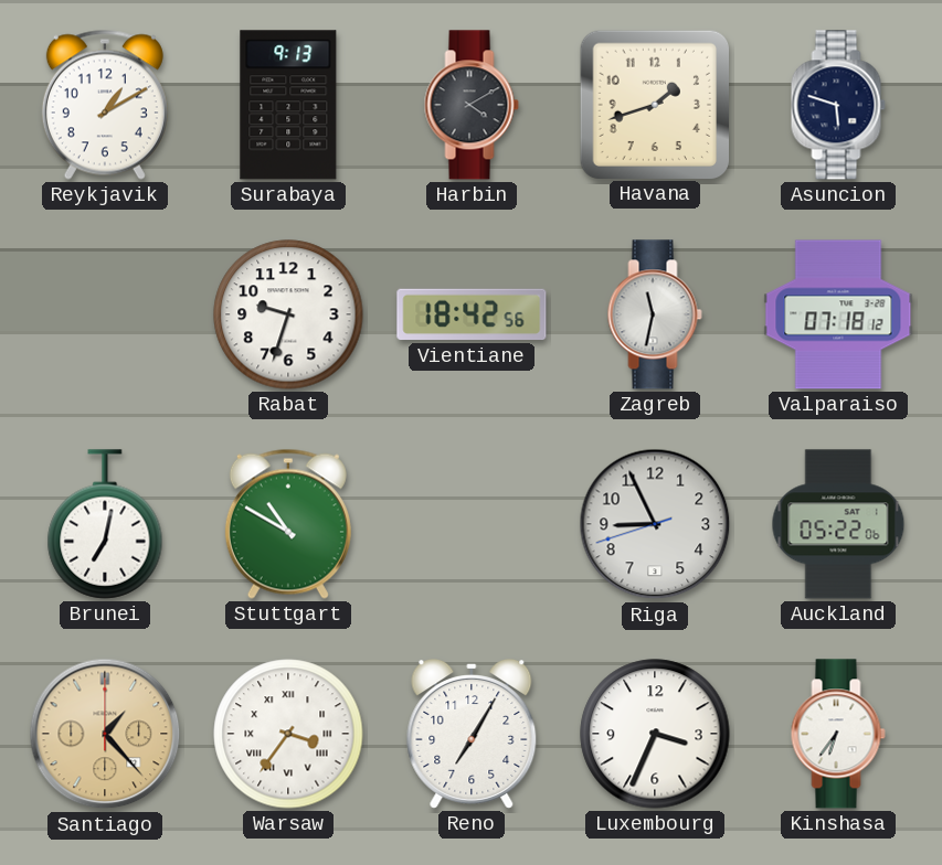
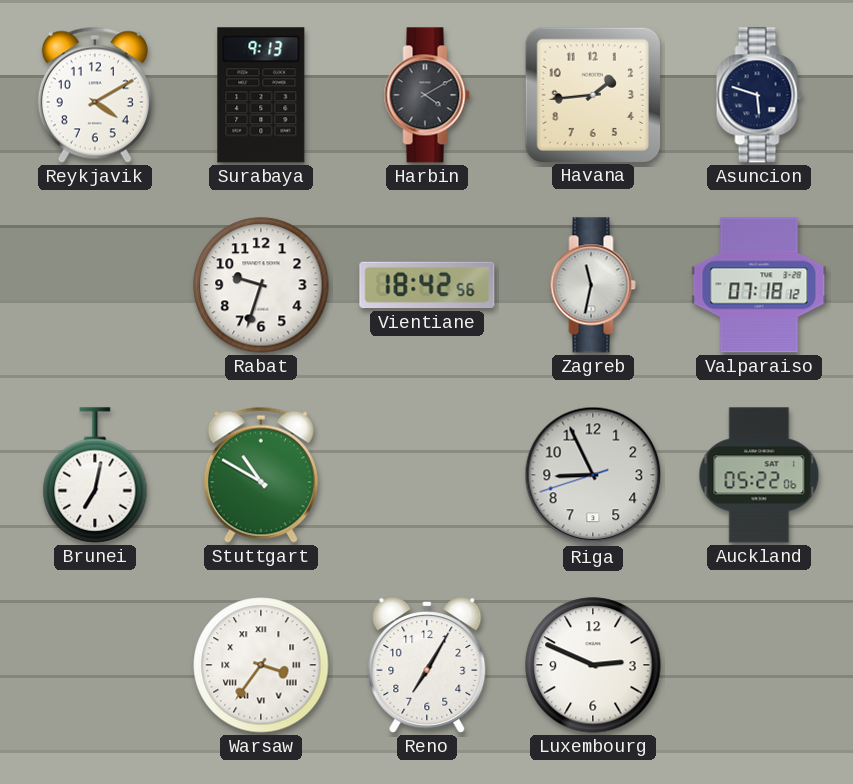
Reykjavik: 1:10 -> 4:10
Havana: 1:42 -> 1:44
Santiago: 1:23 -> none
Luxembourg: 3:34 -> 2:49
Kinshasa: 6:36 -> none
